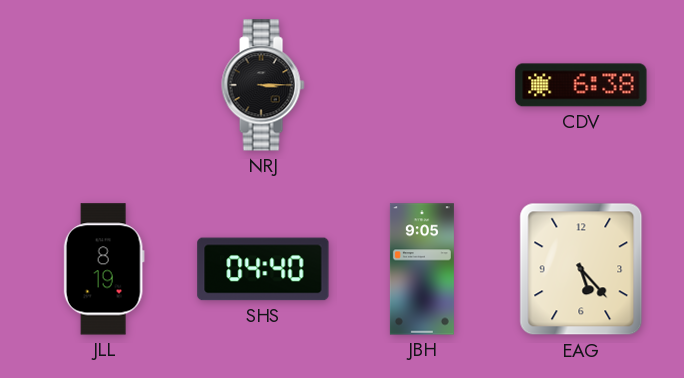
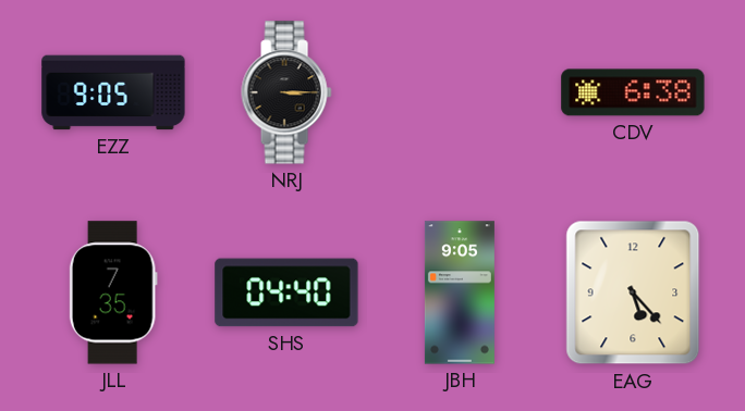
EZZ: none -> 9:05
JLL: 8:19 -> 7:35
